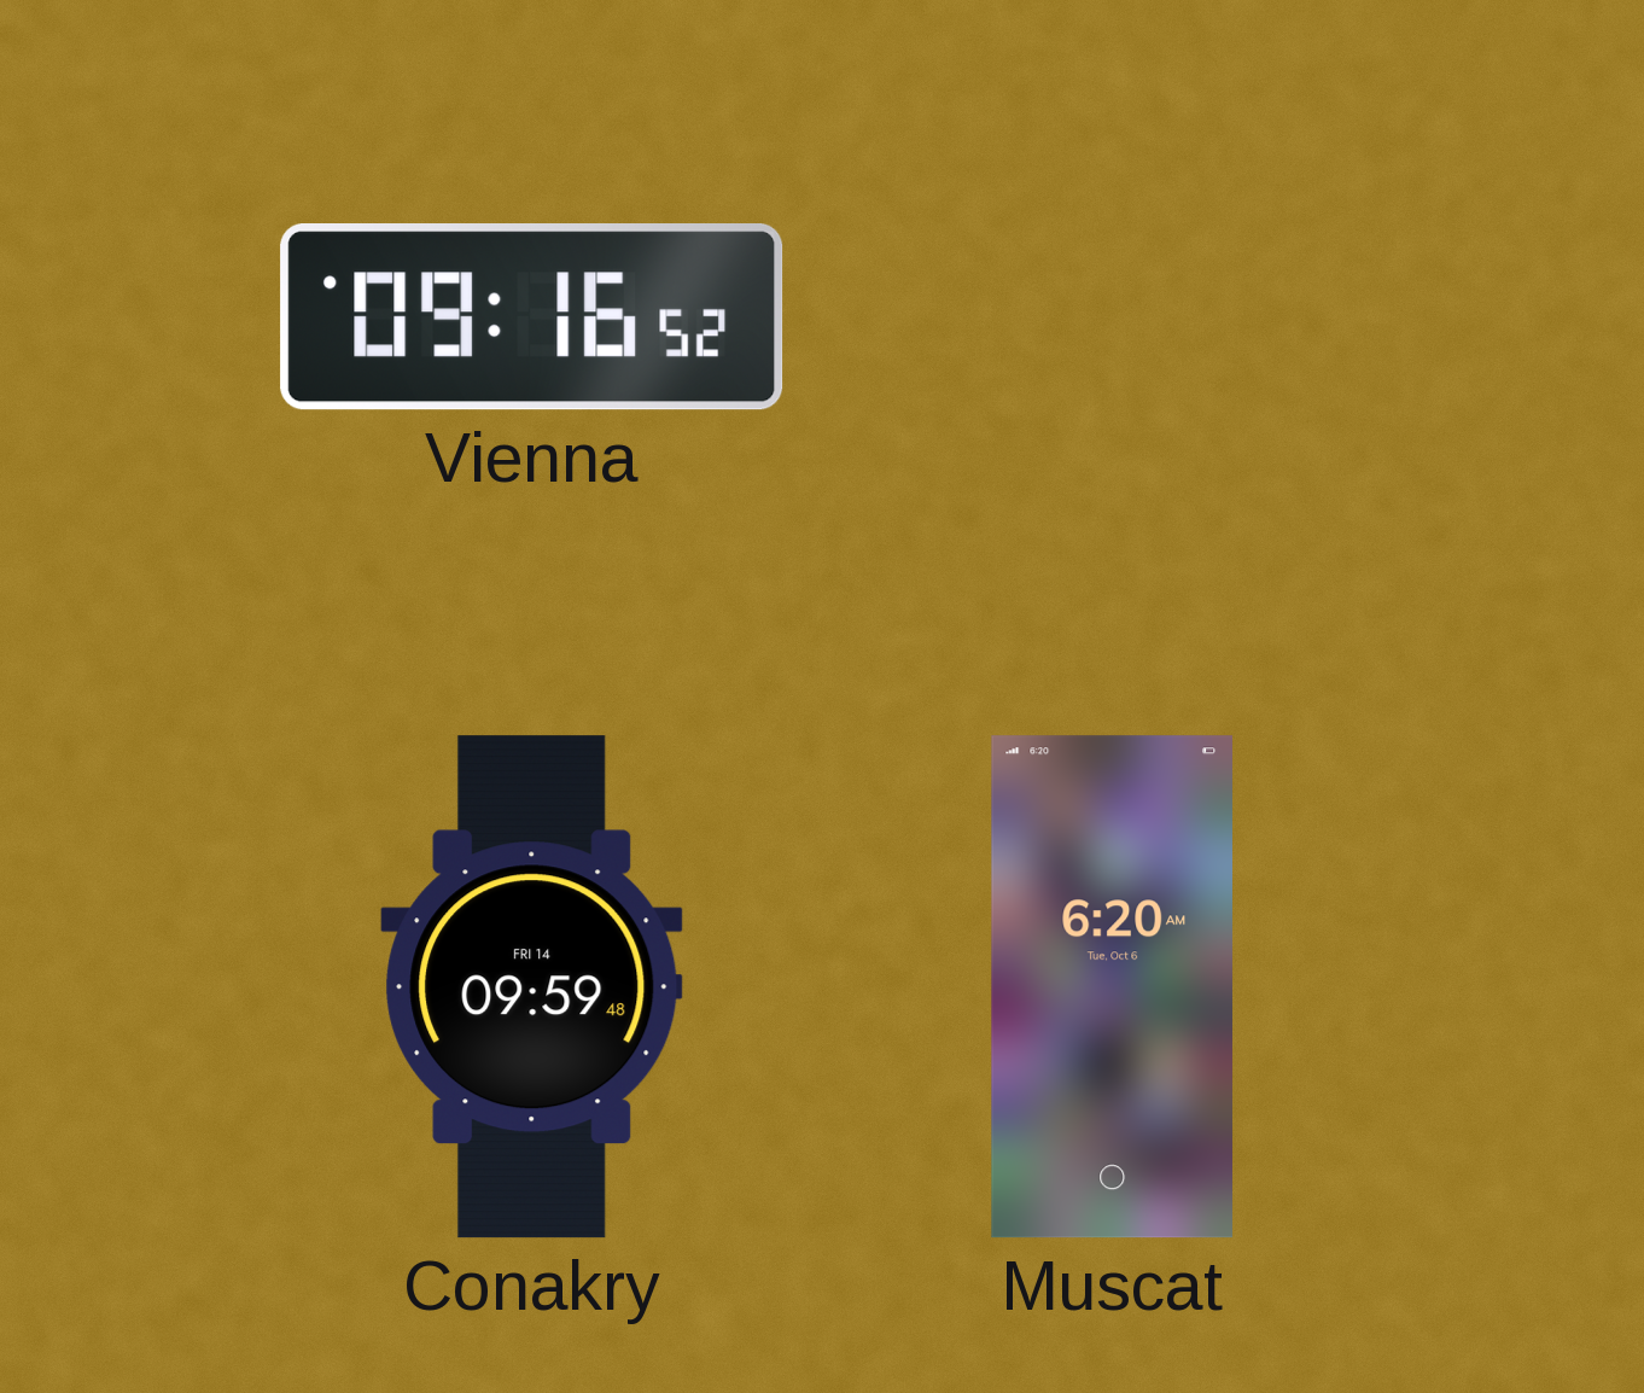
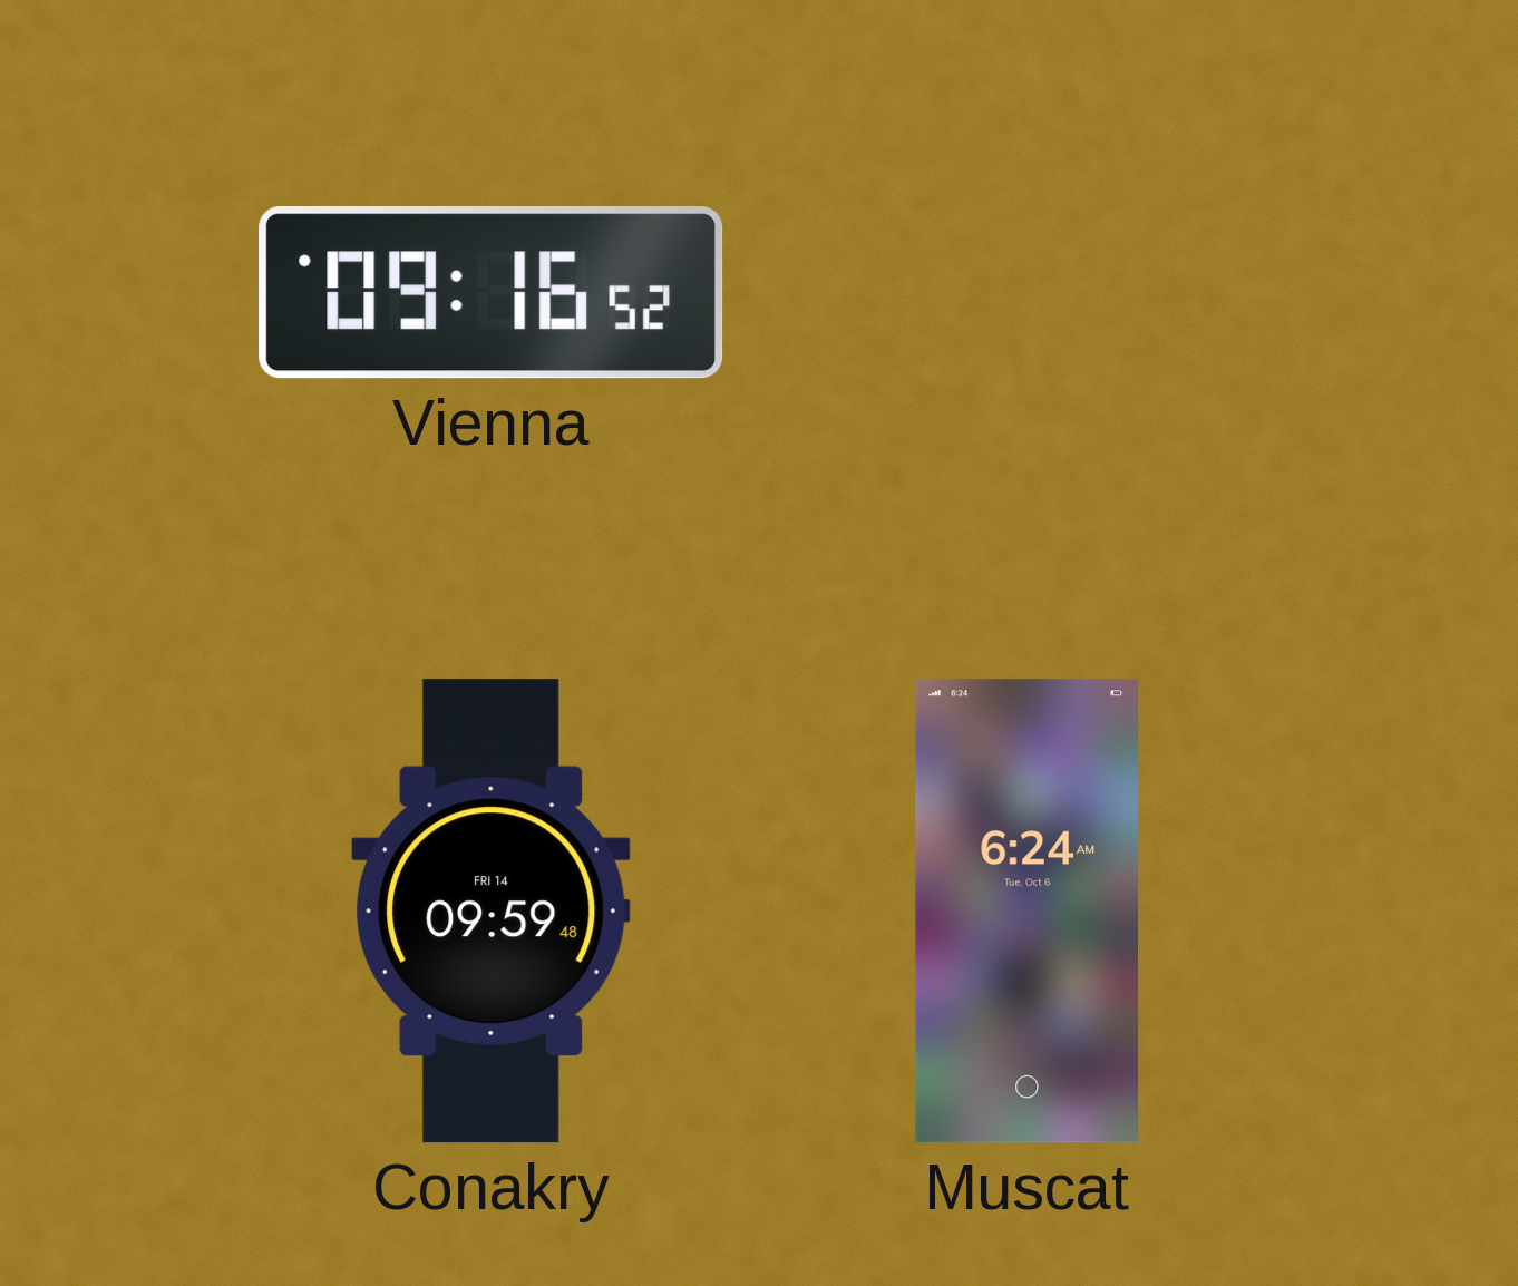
Muscat: 6:20 -> 6:24
